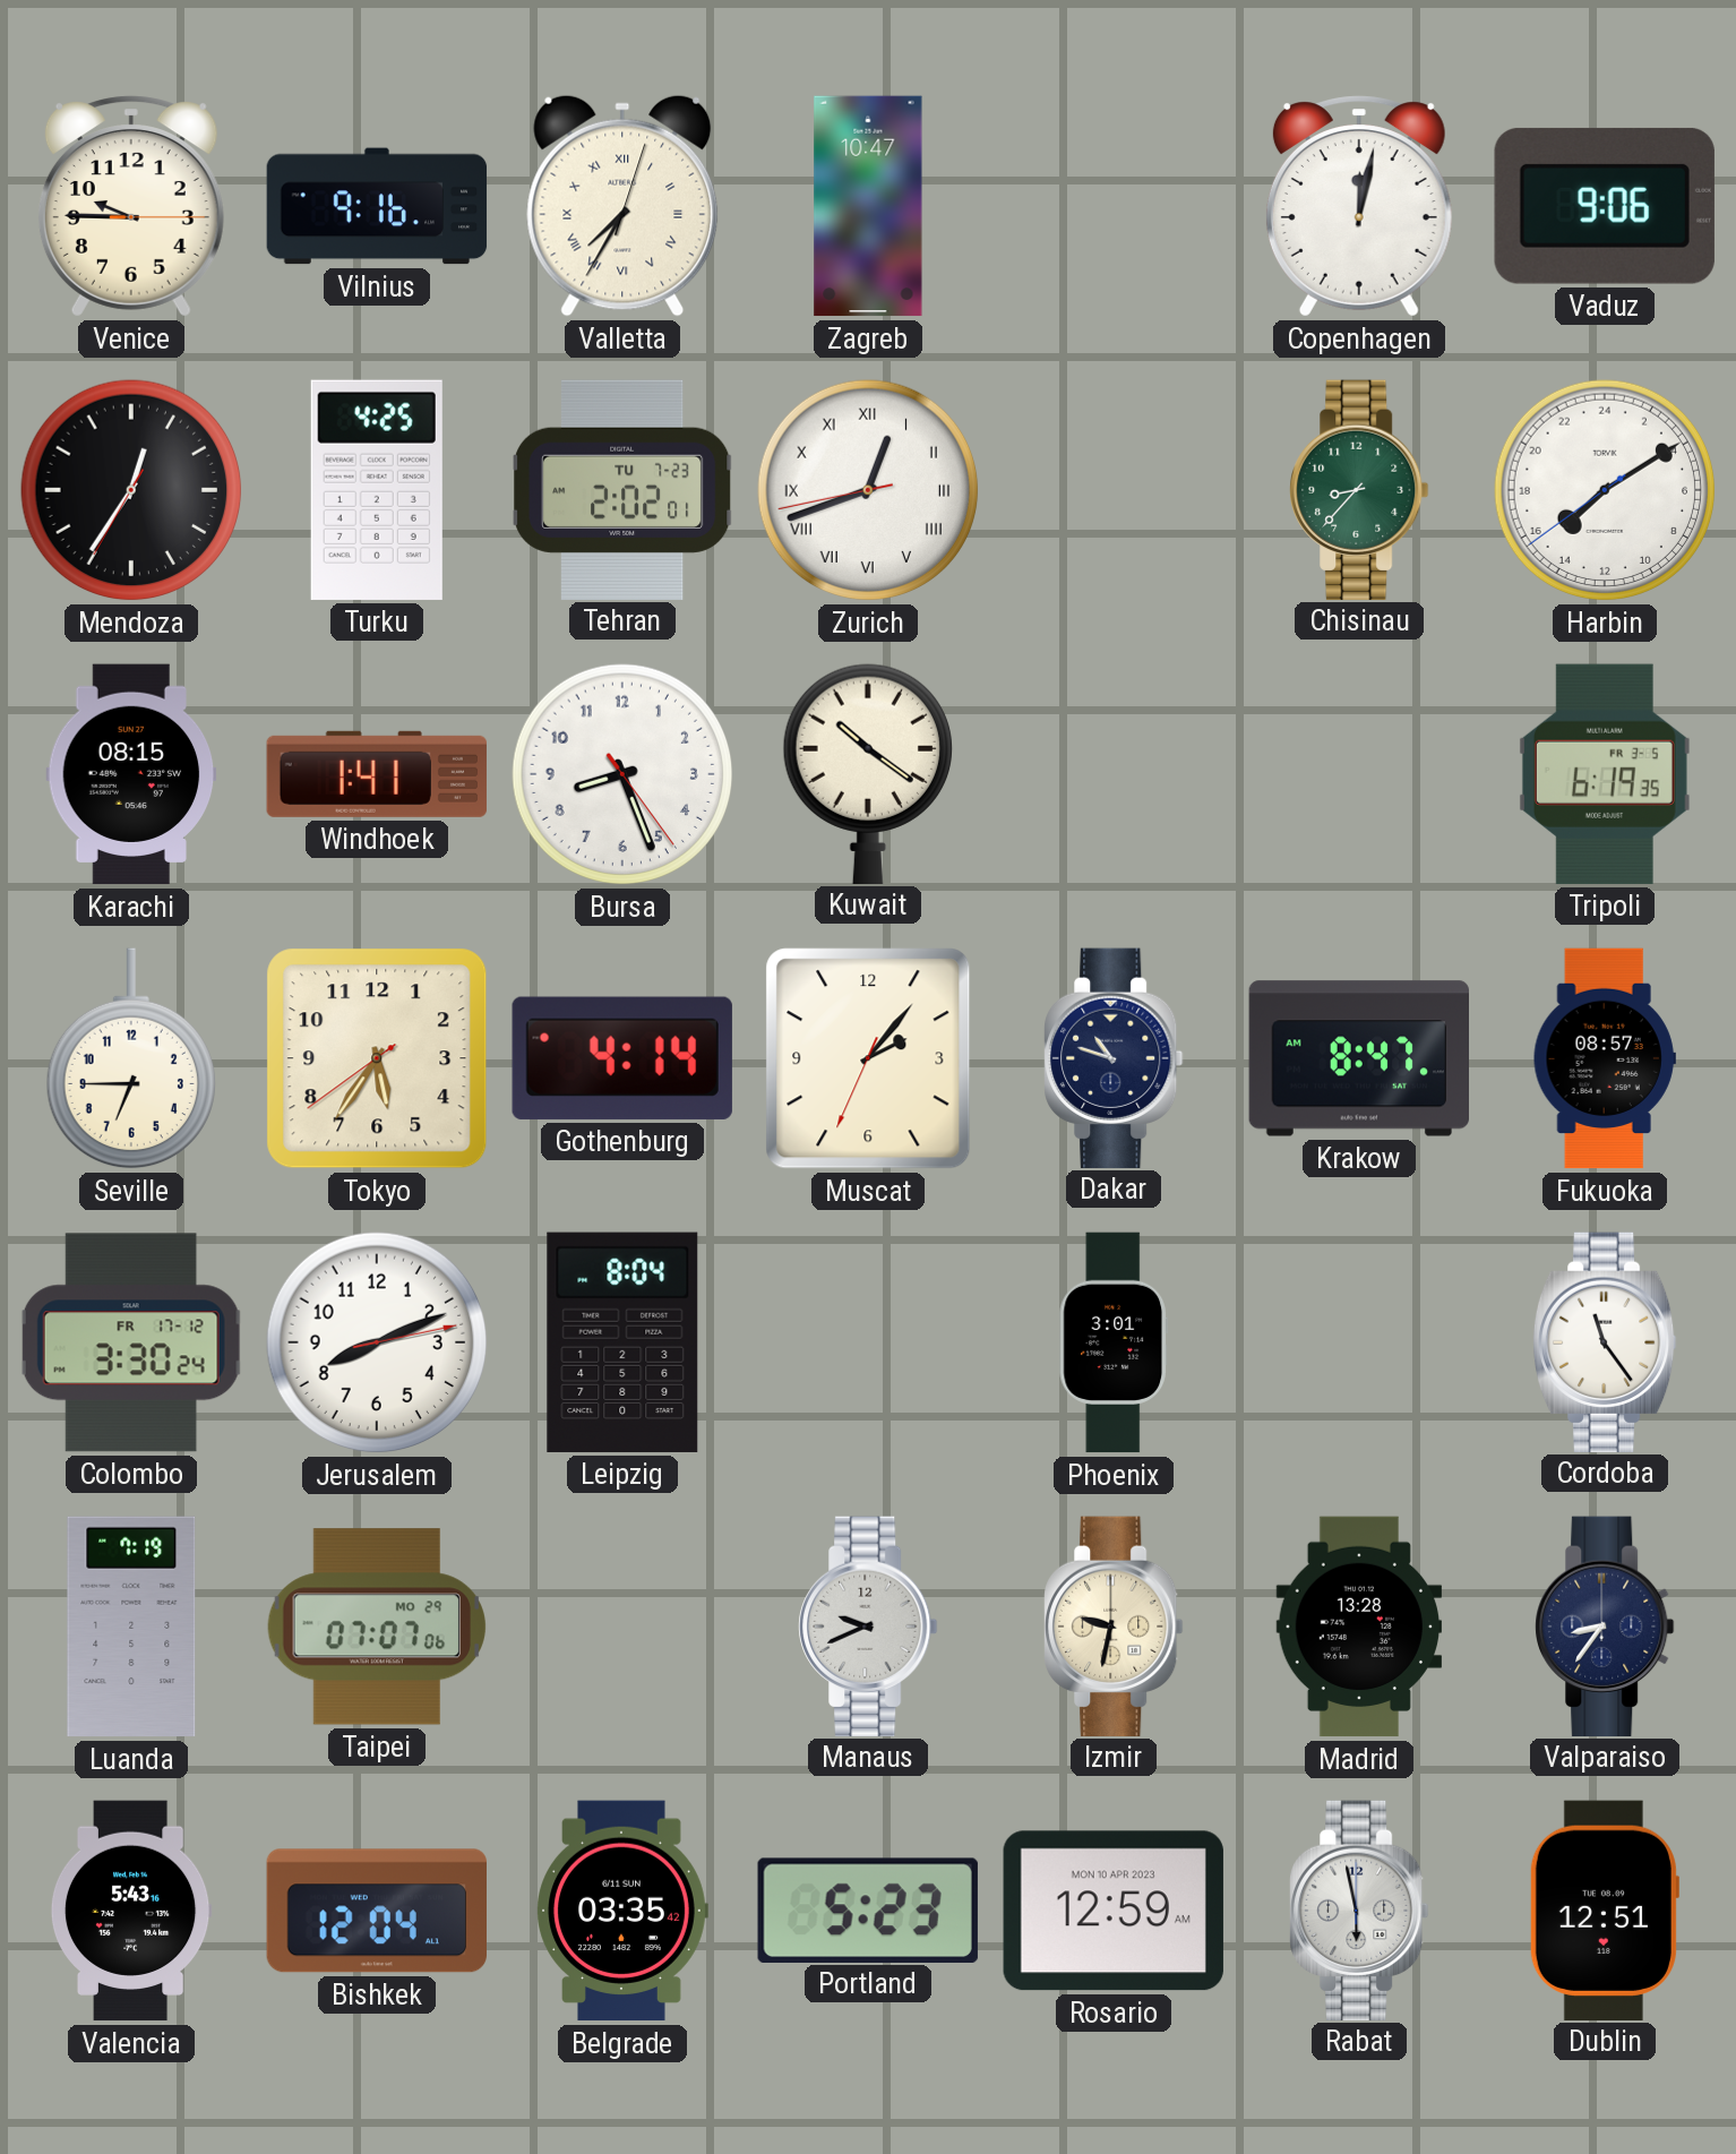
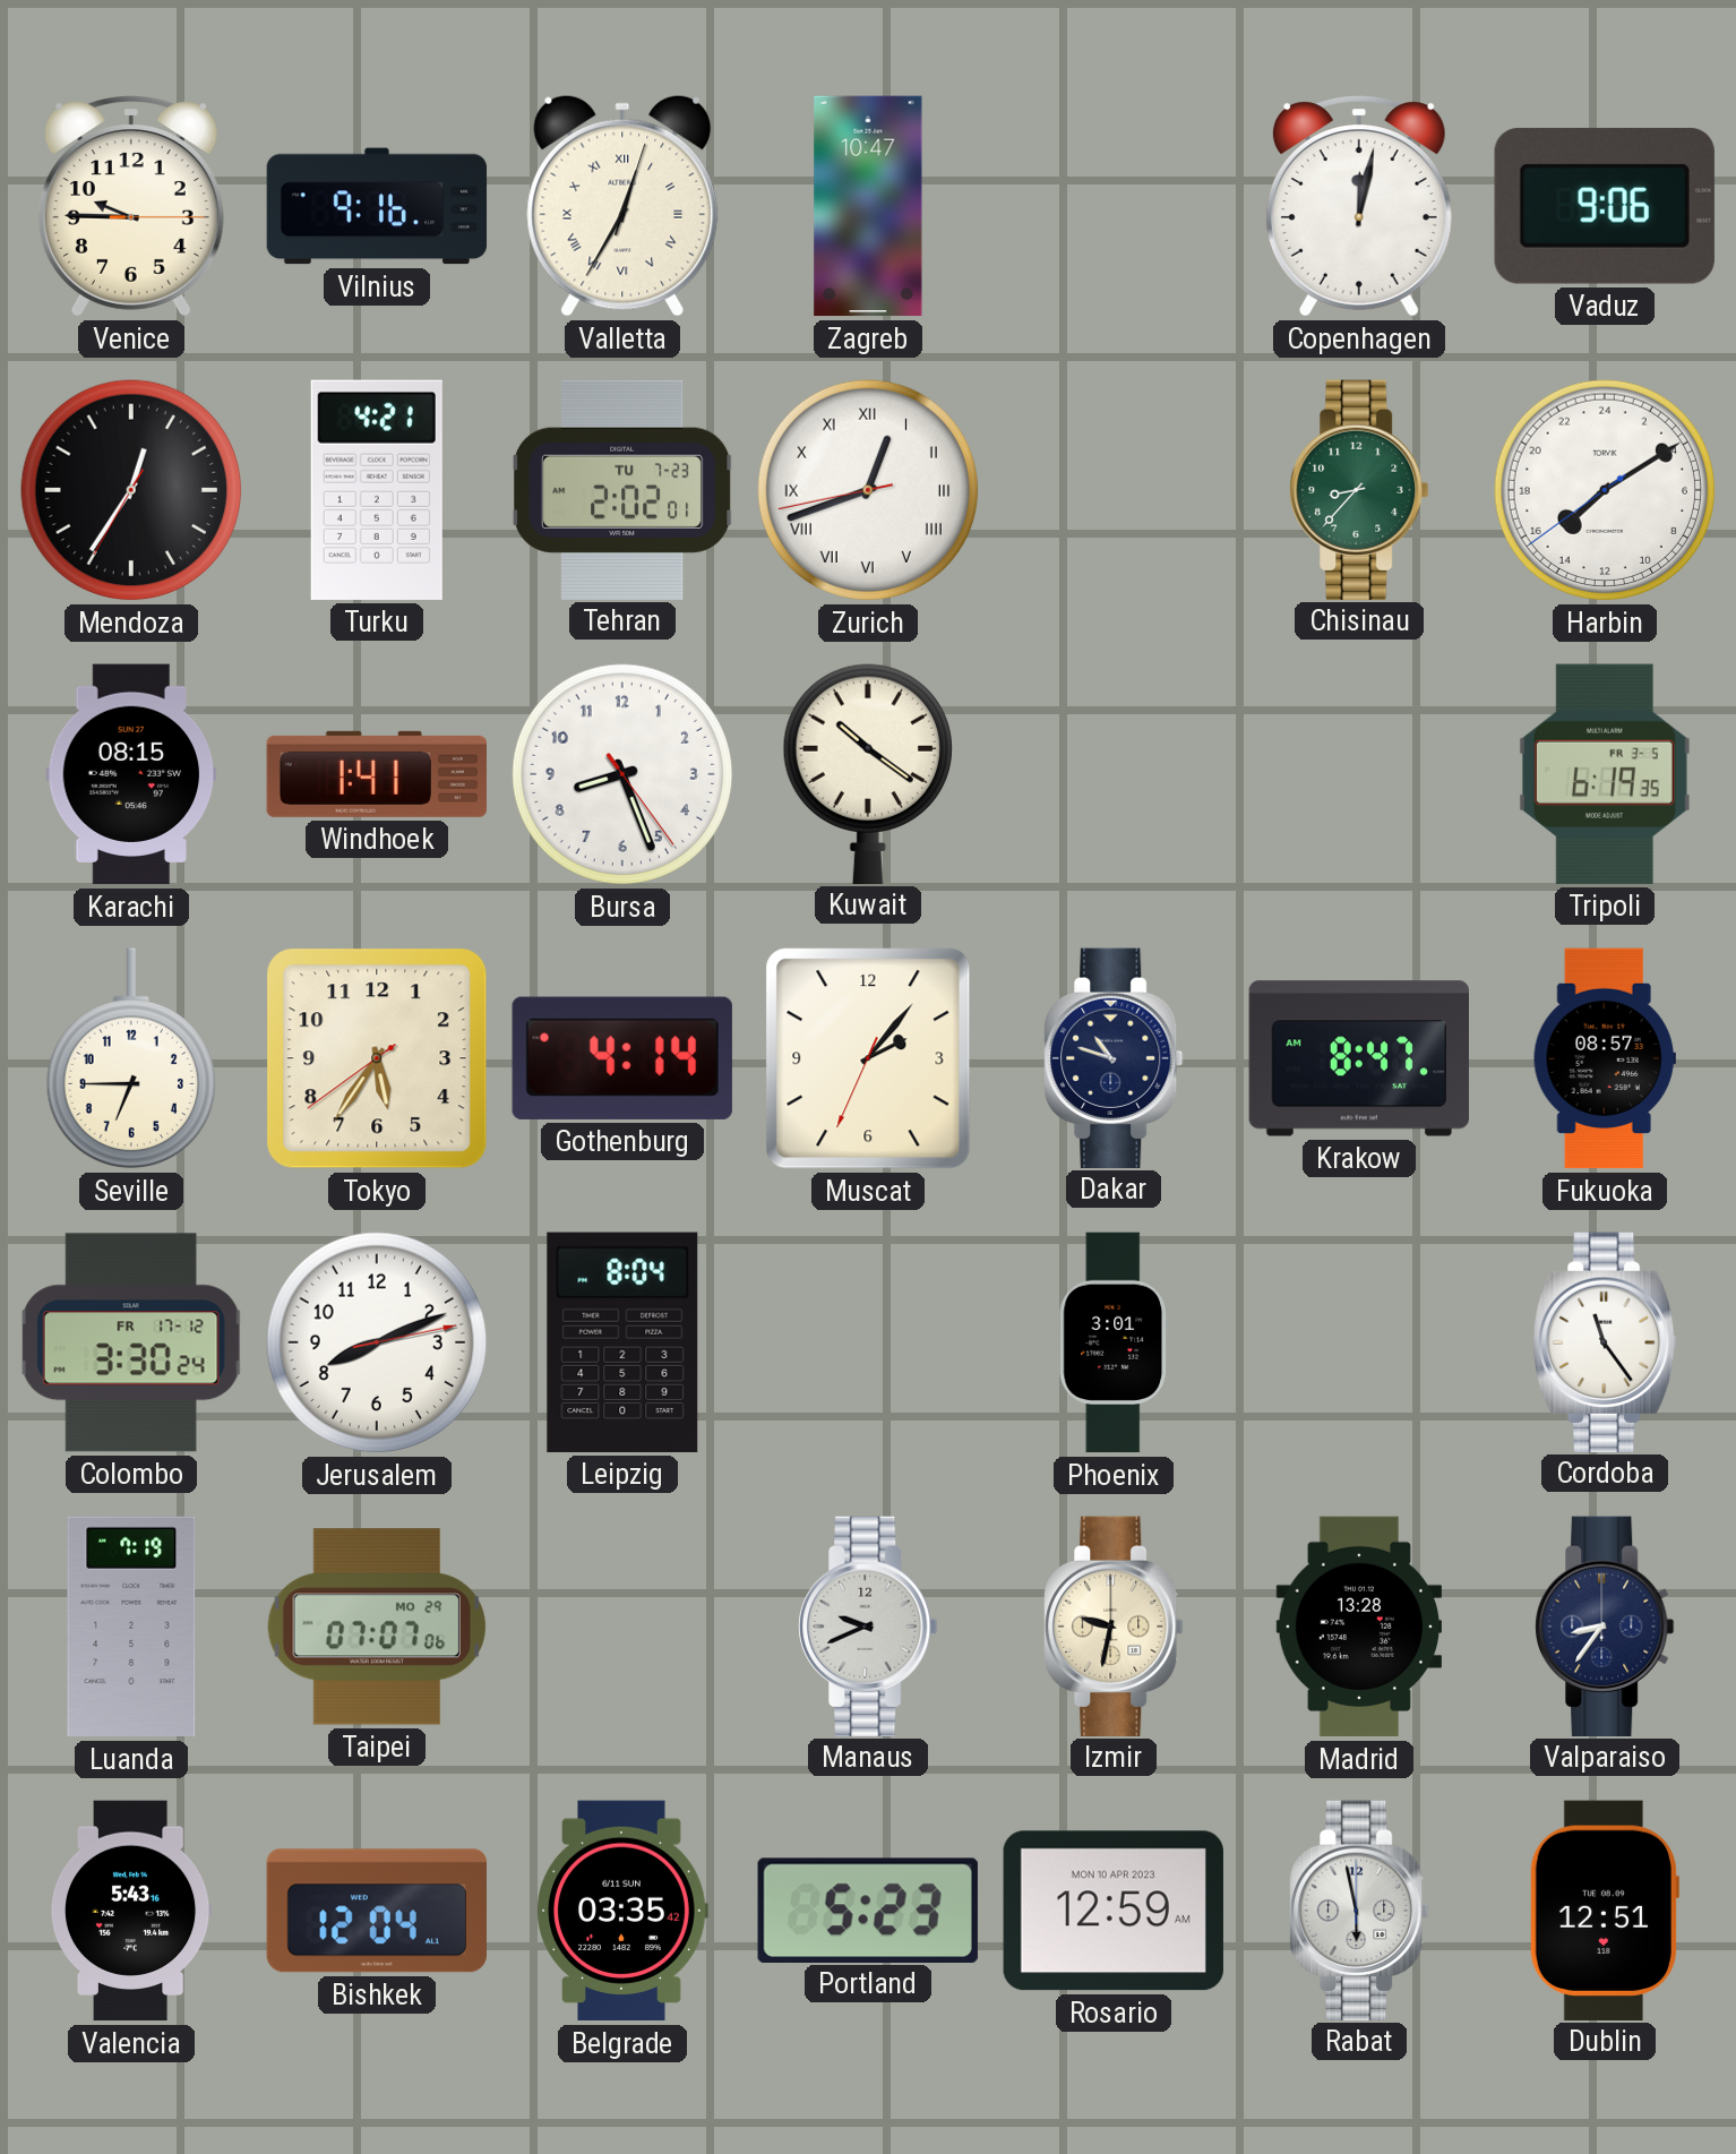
Valletta: 7:35 -> 12:35
Turku: 4:25 -> 4:21
